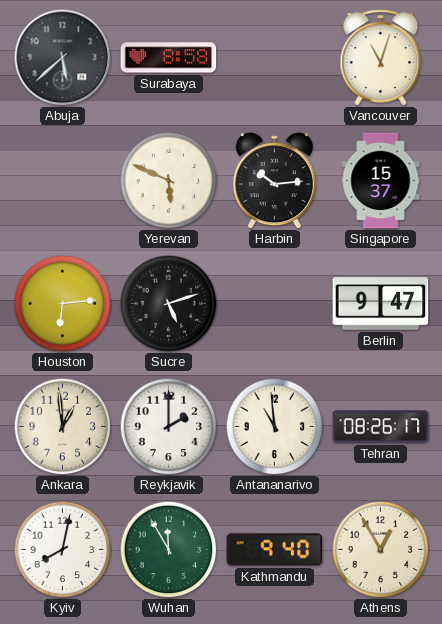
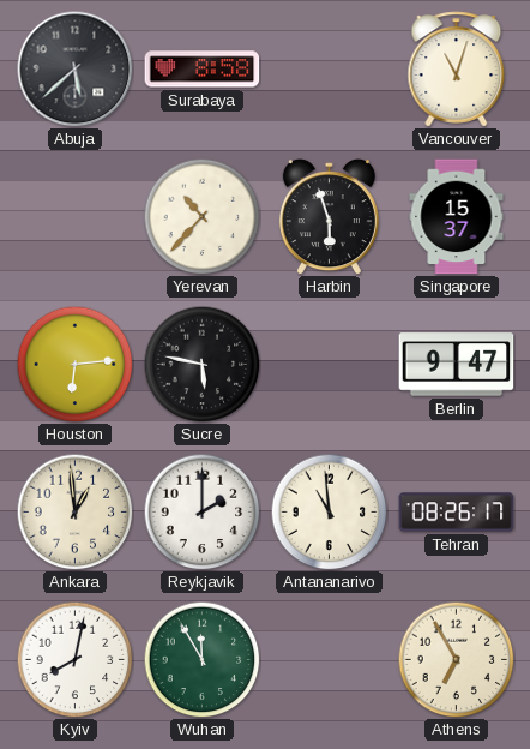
Yerevan: 5:49 -> 10:37
Harbin: 10:14 -> 5:57
Sucre: 5:12 -> 5:47
Kathmandu: 9:40 -> none
Athens: 12:55 -> 6:55
